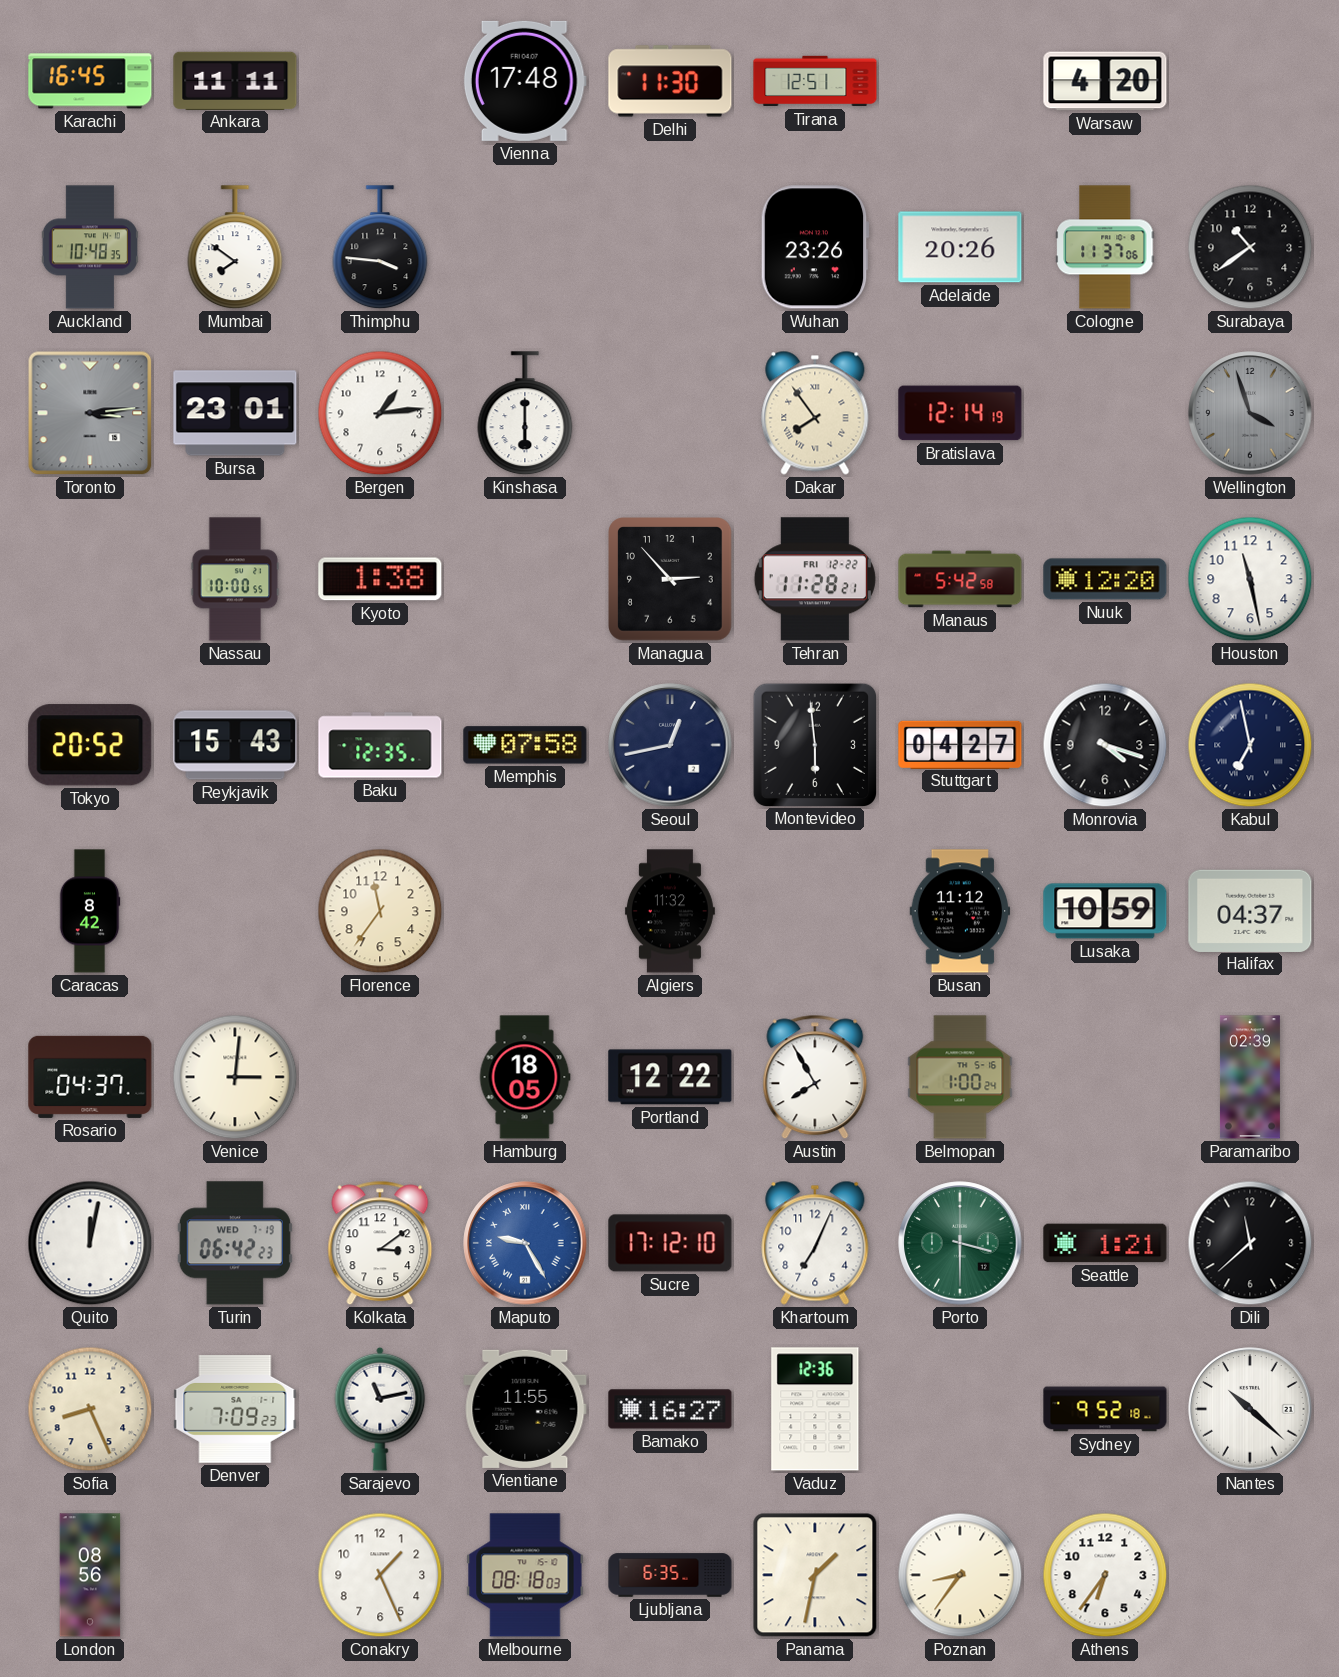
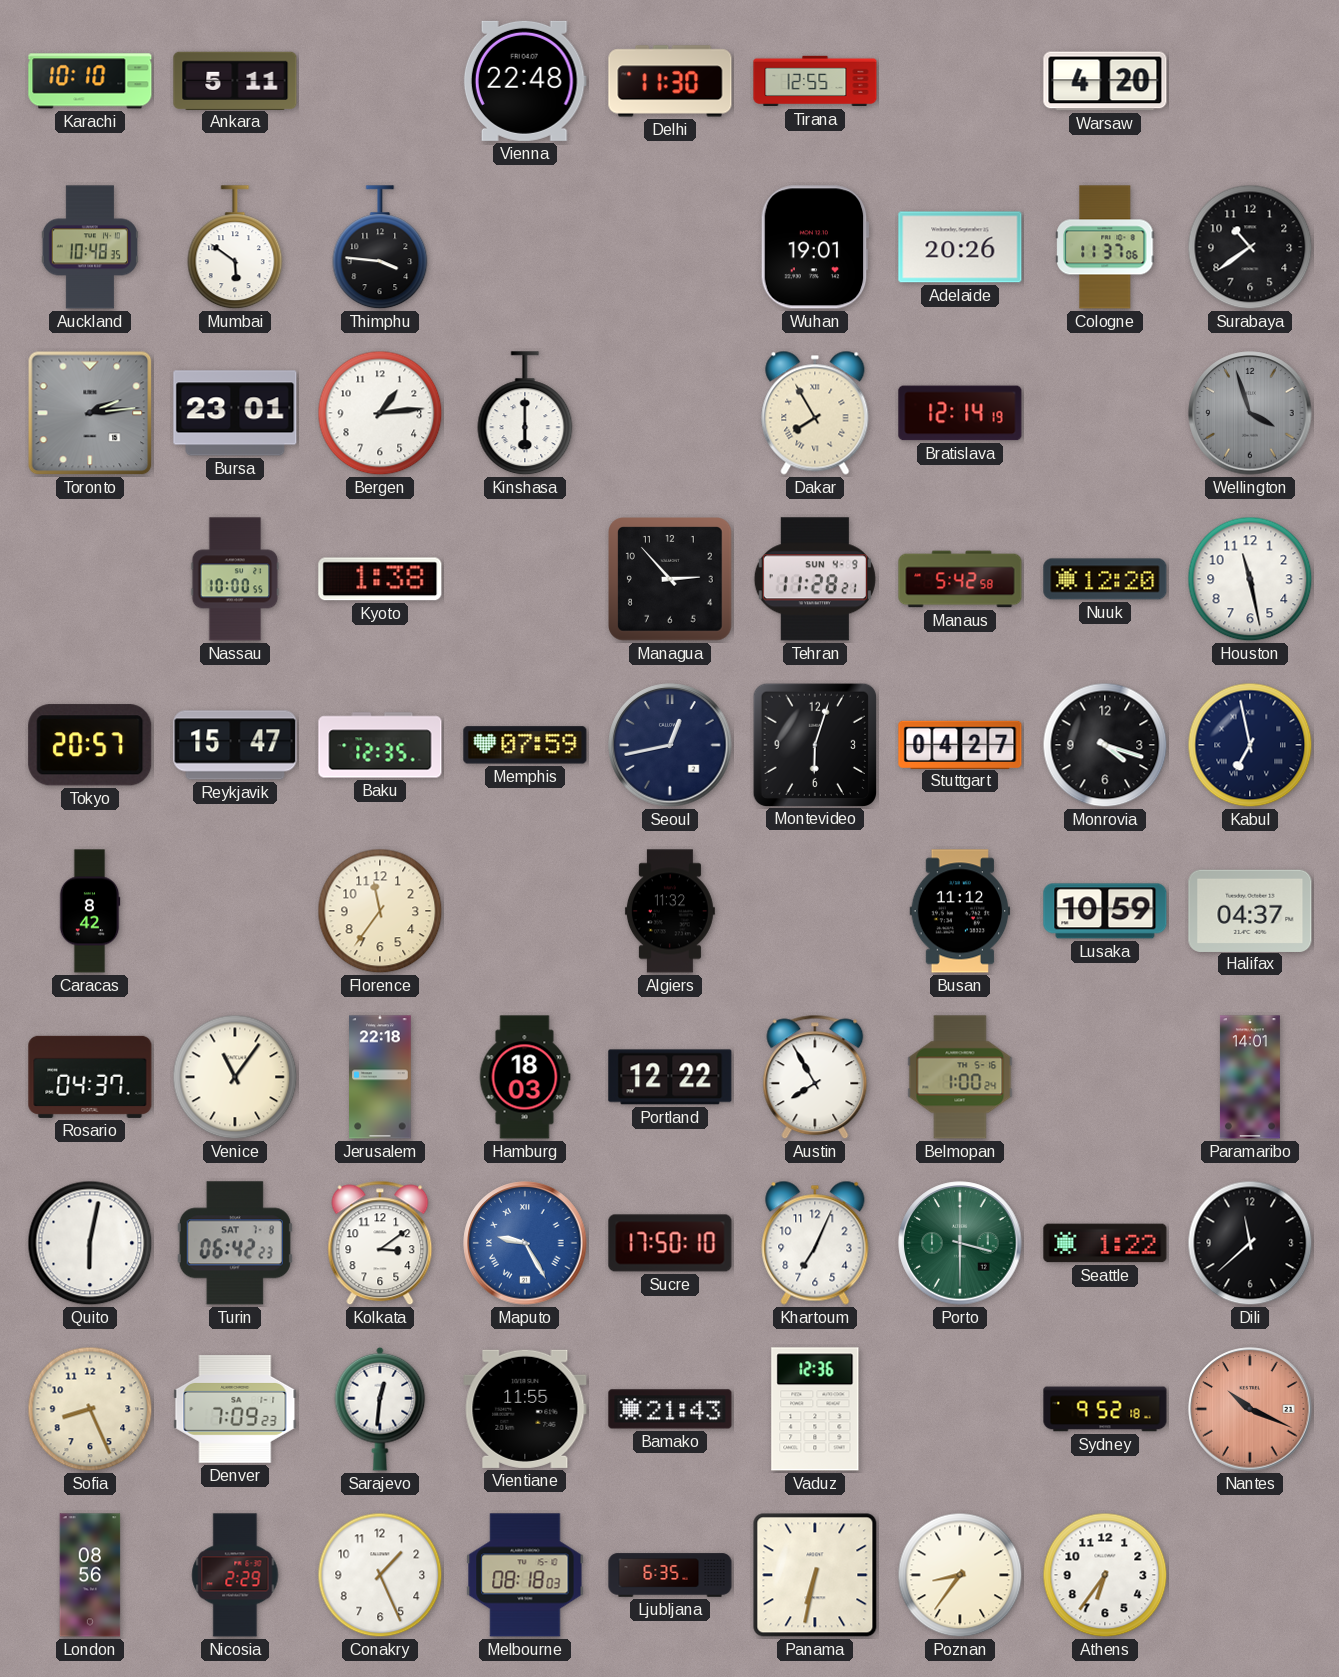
Karachi: 16:45 -> 10:10
Ankara: 11:11 -> 5:11
Vienna: 17:48 -> 22:48
Tirana: 12:51 -> 12:55
Mumbai: 7:51 -> 5:51
Wuhan: 23:26 -> 19:01
Toronto: 3:14 -> 2:14
Dakar: 7:54 -> 7:55
Tehran date: FRI 12-22 -> SUN 4-9
Tokyo: 20:52 -> 20:57
Reykjavik: 15:43 -> 15:47
Memphis: 07:58 -> 07:59
Montevideo: 5:59 -> 6:03
Venice: 3:01 -> 11:06
Jerusalem: none -> 22:18
Hamburg: 18:05 -> 18:03
Paramaribo: 02:39 -> 14:01
Quito: 12:02 -> 6:02
Turin date: WED 7-19 -> SAT 7-8
Sucre: 17:12 -> 17:50
Seattle: 1:21 -> 1:22
Sarajevo: 11:13 -> 12:31
Bamako: 16:27 -> 21:43
Nantes: 10:22 -> 10:19
Nantes dial: white -> salmon
Nicosia: none -> 2:29
Panama: 1:32 -> 6:32
